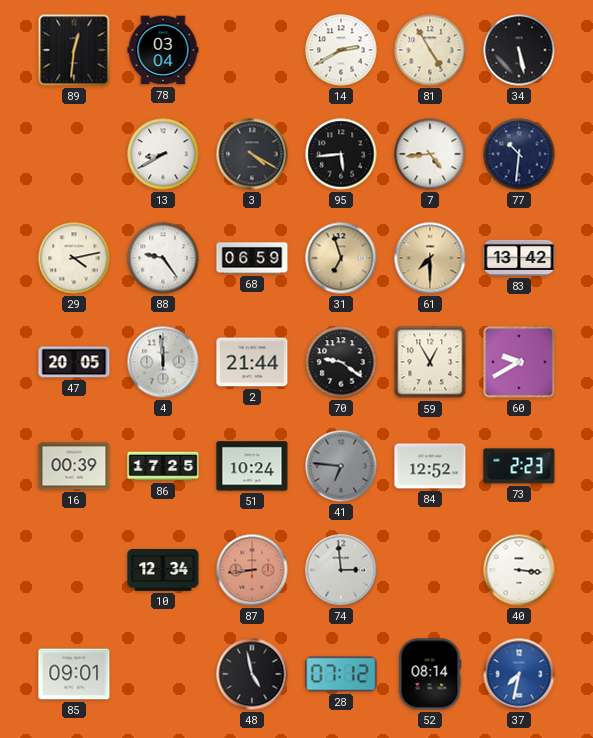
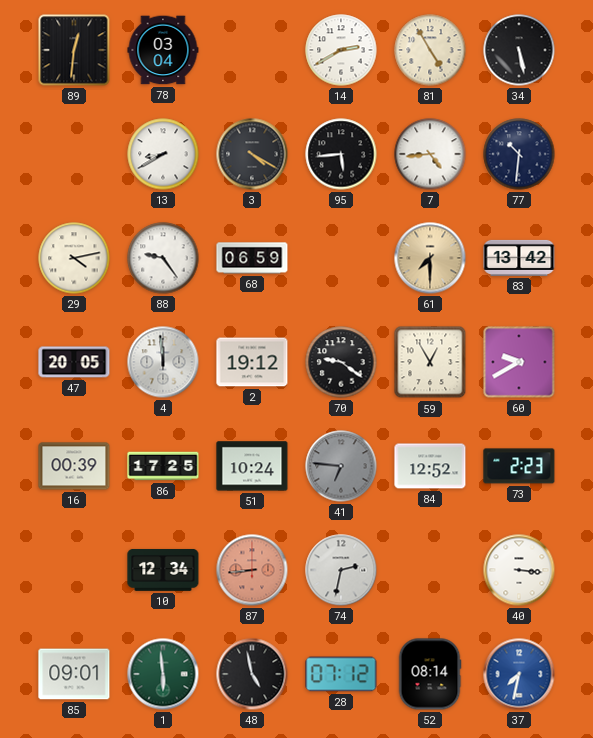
31: 6:57 -> none
2: 21:44 -> 19:12
74: 2:59 -> 2:32
1: none -> 5:59
